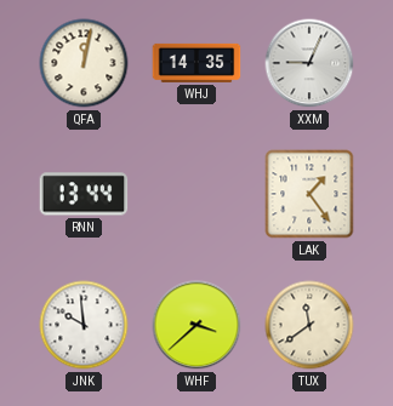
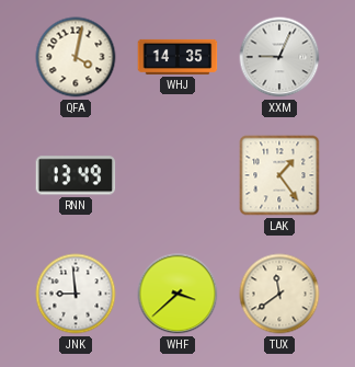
QFA: 12:02 -> 4:02
RNN: 13:44 -> 13:49
JNK: 9:59 -> 8:59
